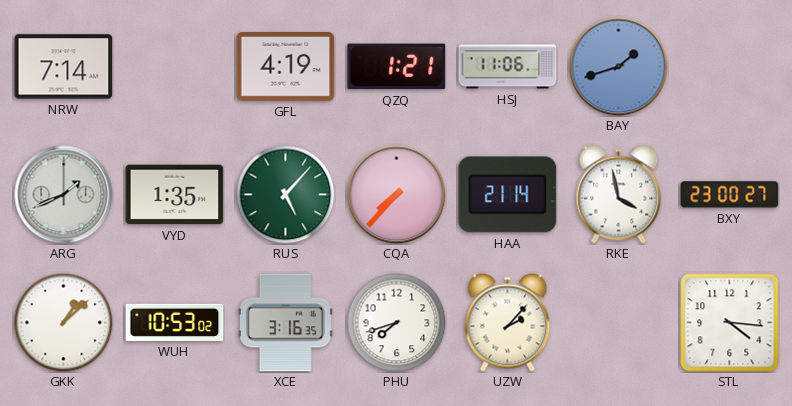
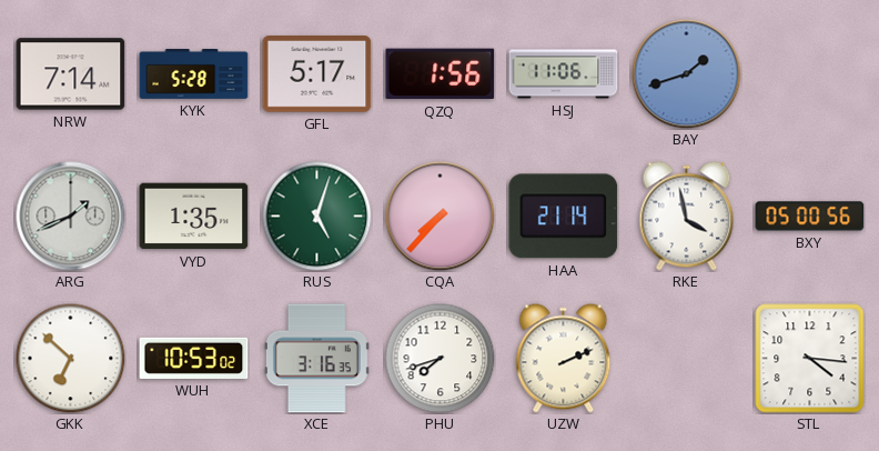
KYK: none -> 5:28
GFL: 4:19 -> 5:17
QZQ: 1:21 -> 1:56
RUS: 5:07 -> 5:03
BXY: 23:00 -> 05:00
GKK: 1:08 -> 6:52
UZW: 2:07 -> 2:11
